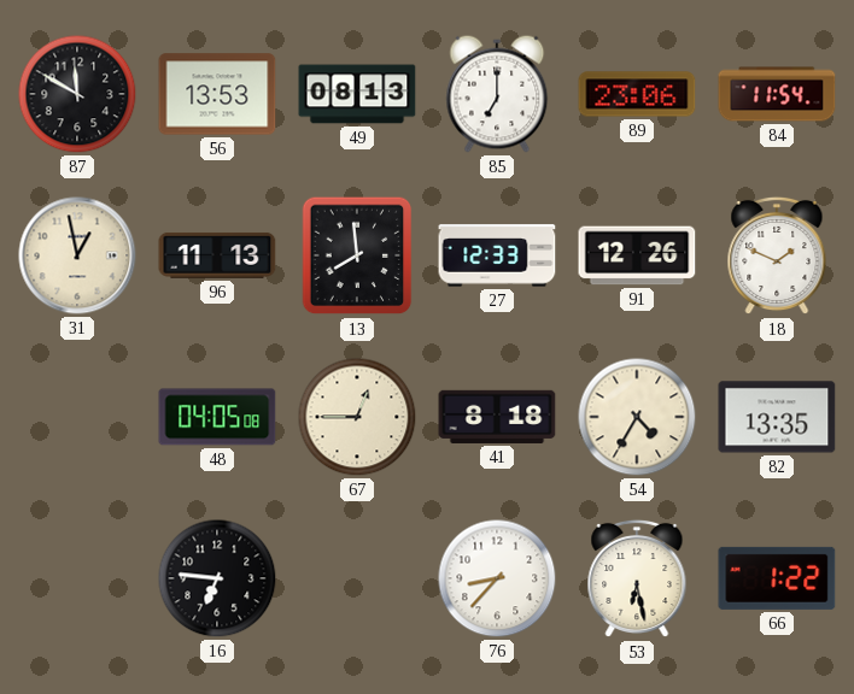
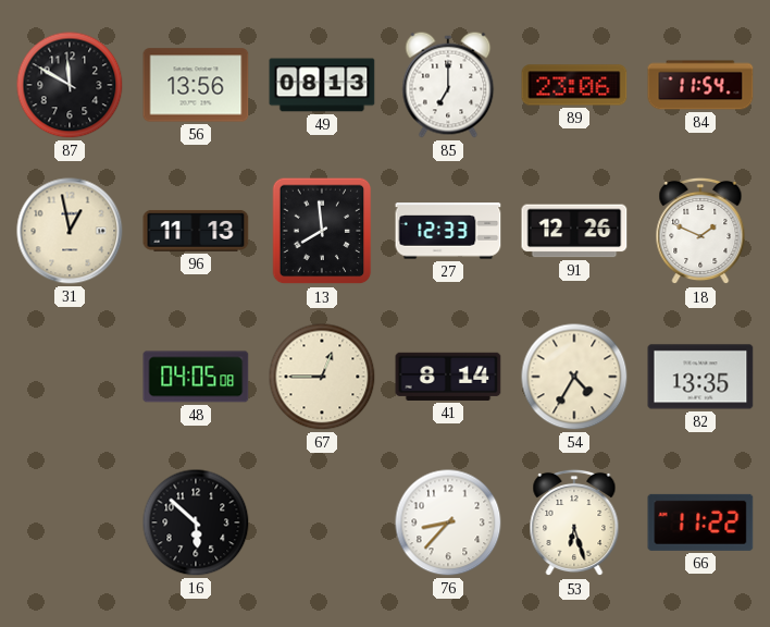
56: 13:53 -> 13:56
41: 8:18 -> 8:14
16: 6:46 -> 5:52
53: 6:28 -> 6:27
66: 1:22 -> 11:22
